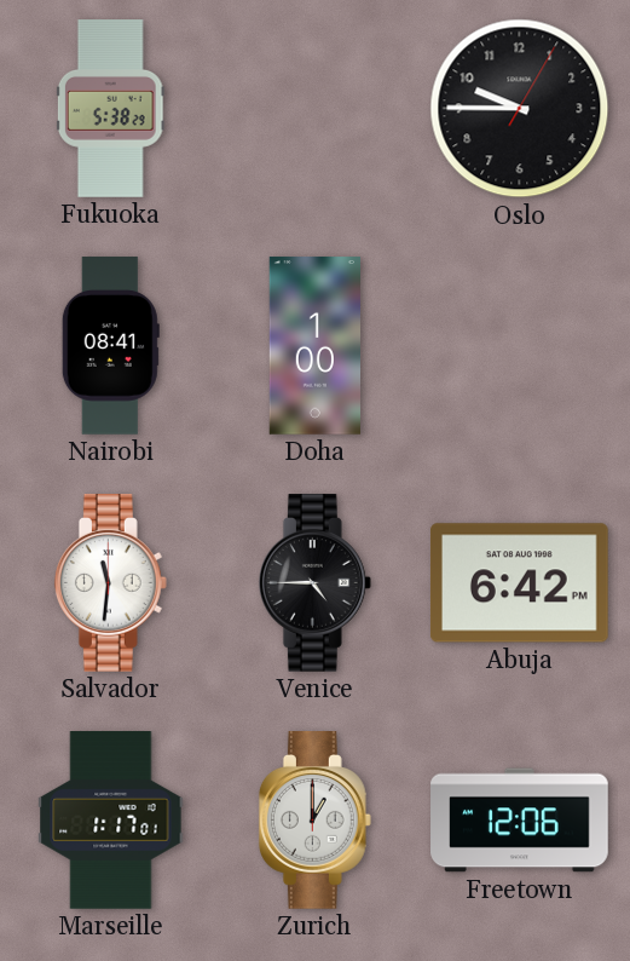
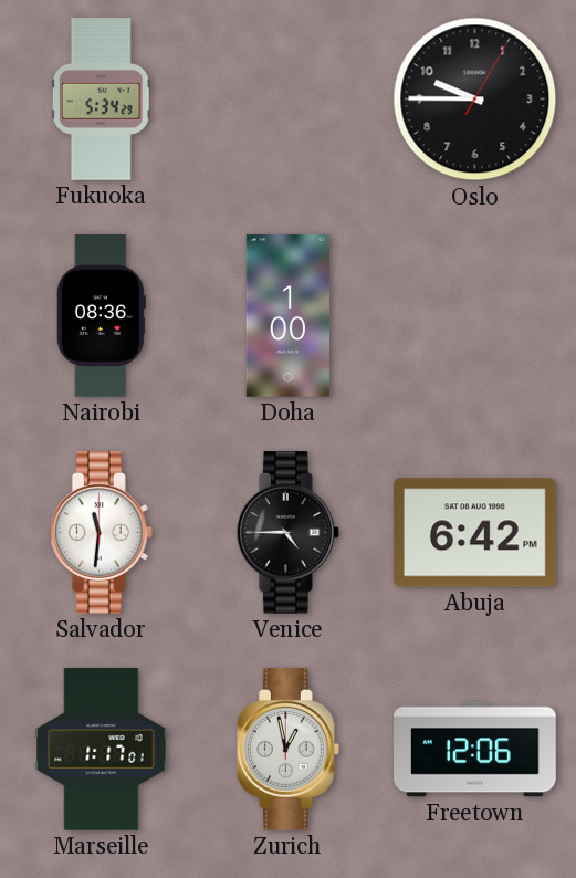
Fukuoka: 5:38 -> 5:34
Nairobi: 08:41 -> 08:36
Zurich: 1:00 -> 12:58
